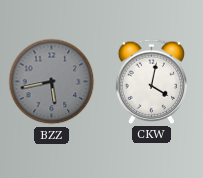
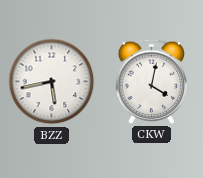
BZZ dial: grey -> white
